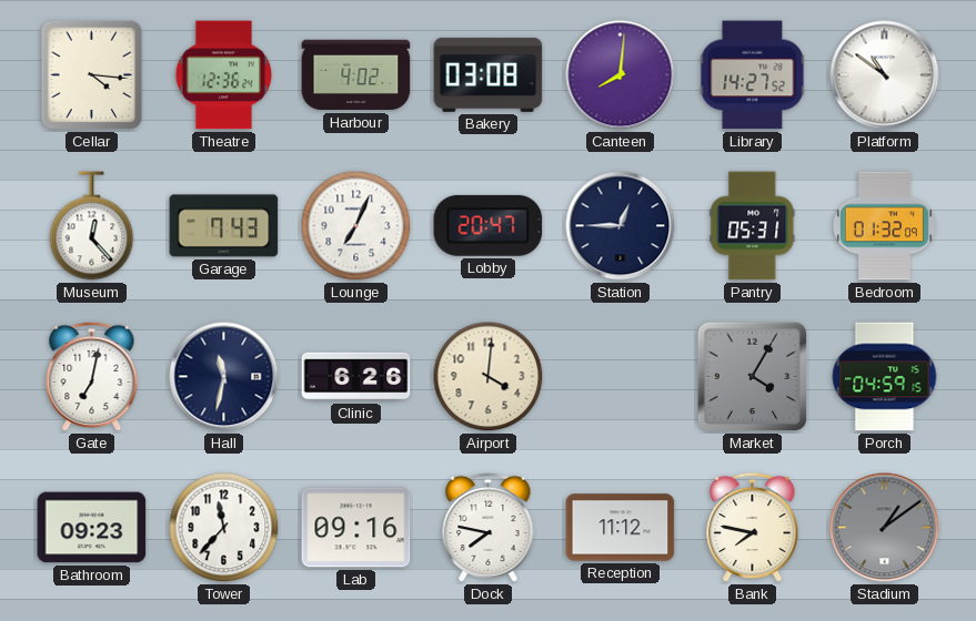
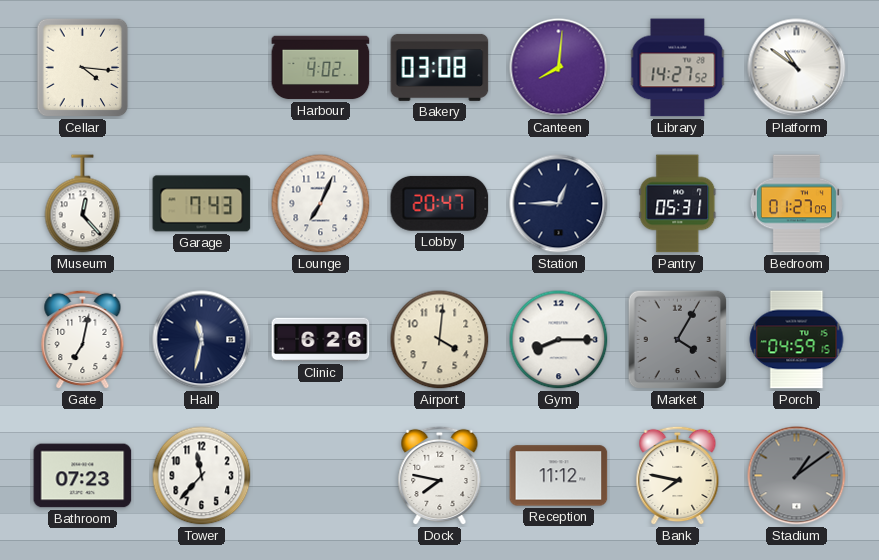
Theatre: 12:36 -> none
Bedroom: 01:32 -> 01:27
Gym: none -> 8:15
Bathroom: 09:23 -> 07:23
Lab: 09:16 -> none
